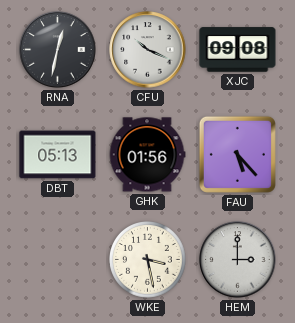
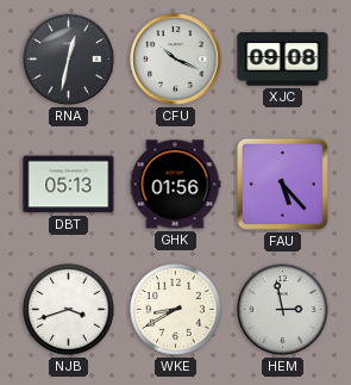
NJB: none -> 3:42
WKE: 3:28 -> 8:40
HEM: 3:00 -> 2:58
